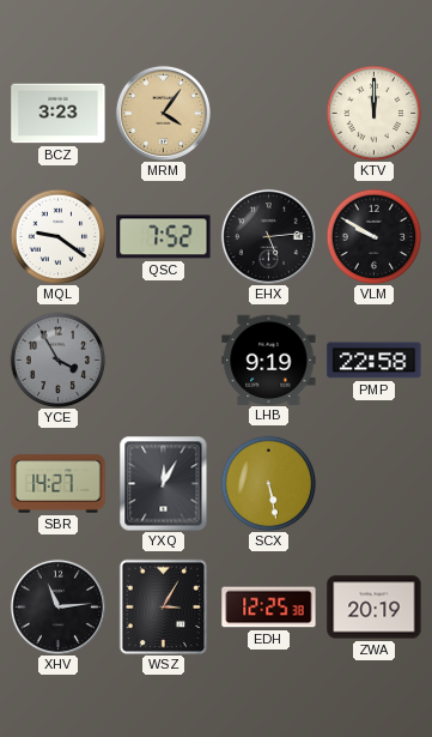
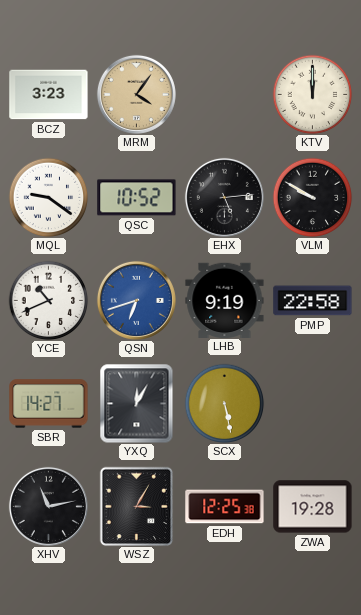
QSC: 7:52 -> 10:52
YCE: 3:55 -> 10:41
YCE dial: grey -> white
QSN: none -> 6:42
XHV: 11:14 -> 11:13
ZWA: 20:19 -> 19:28
